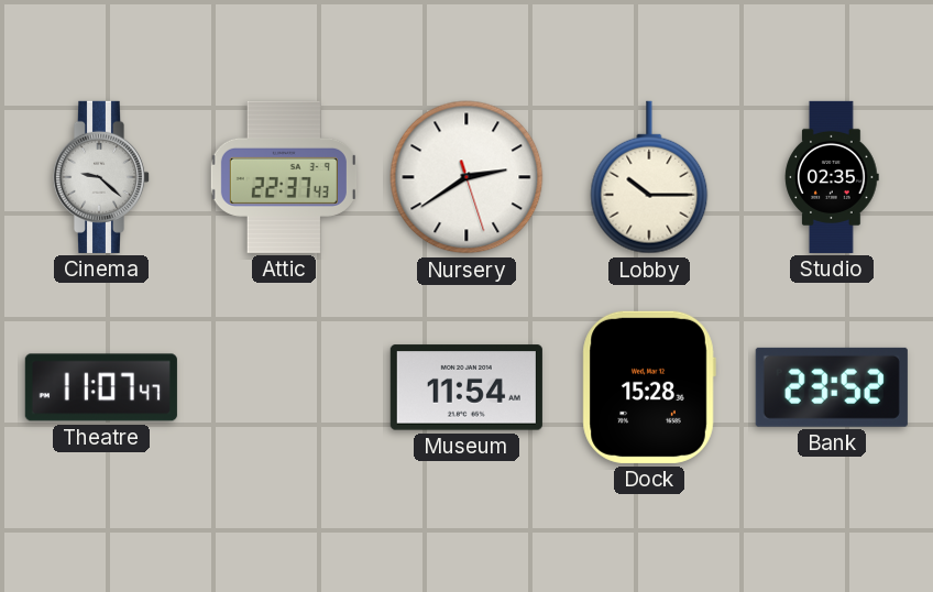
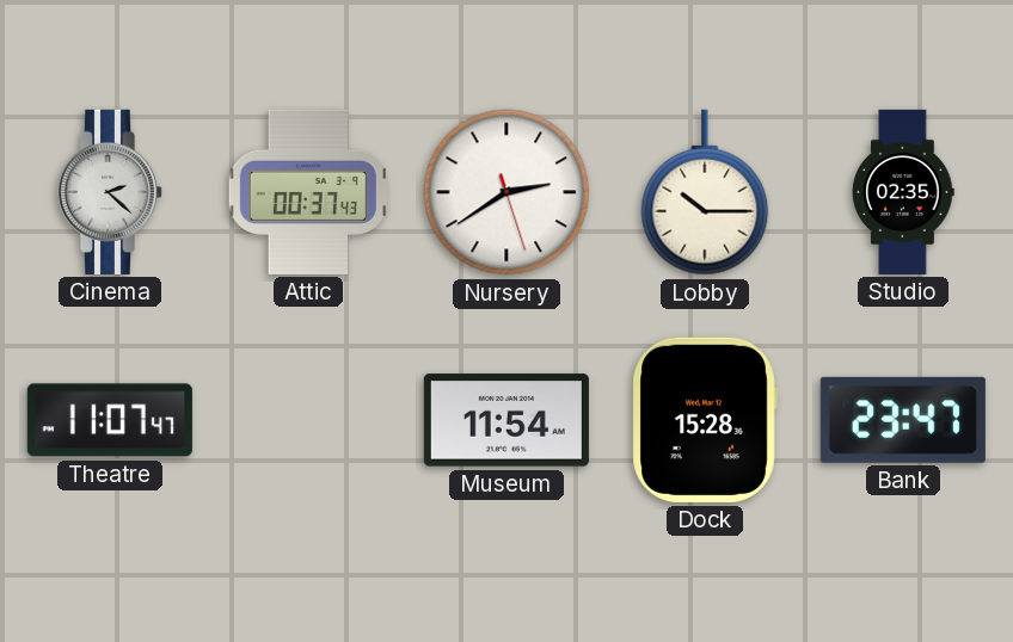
Cinema: 9:22 -> 2:22
Attic: 22:37 -> 00:37
Bank: 23:52 -> 23:47
